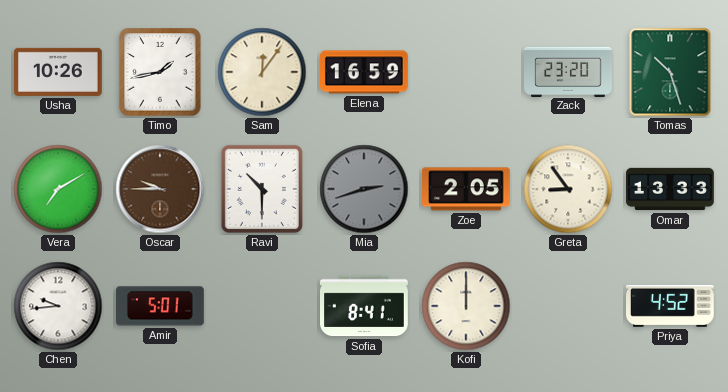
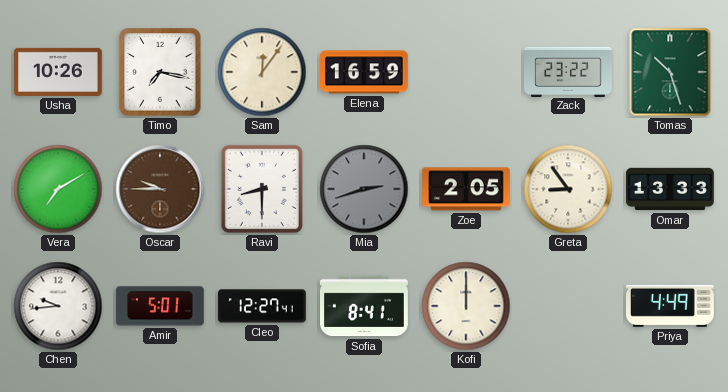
Timo: 1:43 -> 7:17
Zack: 23:20 -> 23:22
Ravi: 10:30 -> 8:30
Cleo: none -> 12:27
Priya: 4:52 -> 4:49
